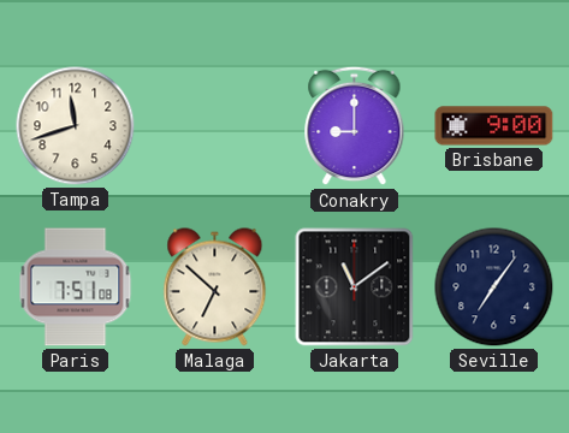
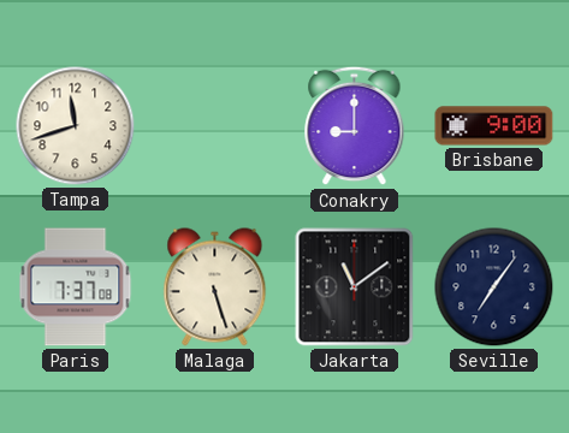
Paris: 7:51 -> 7:37
Malaga: 6:52 -> 5:27
